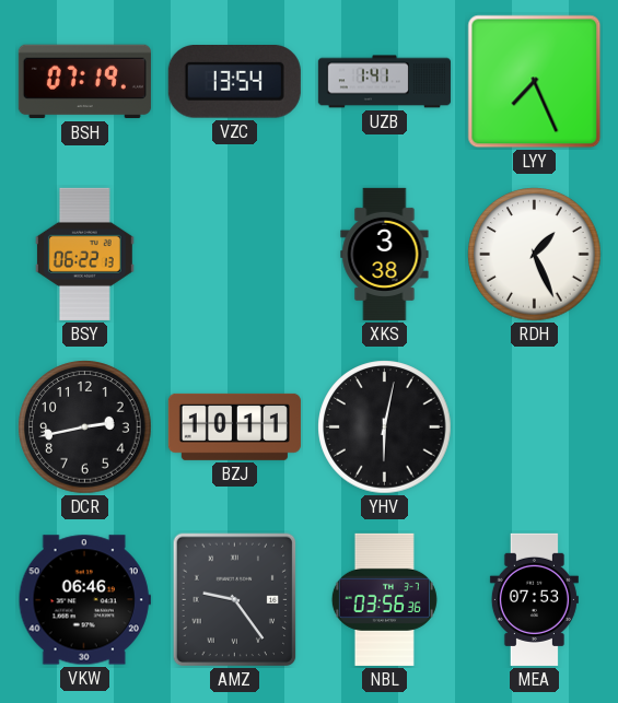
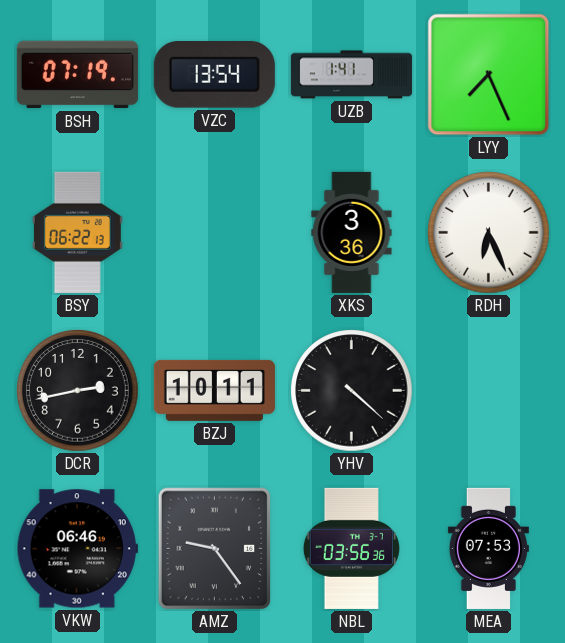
XKS: 3:38 -> 3:36
RDH: 1:26 -> 6:26
YHV: 6:02 -> 4:22
